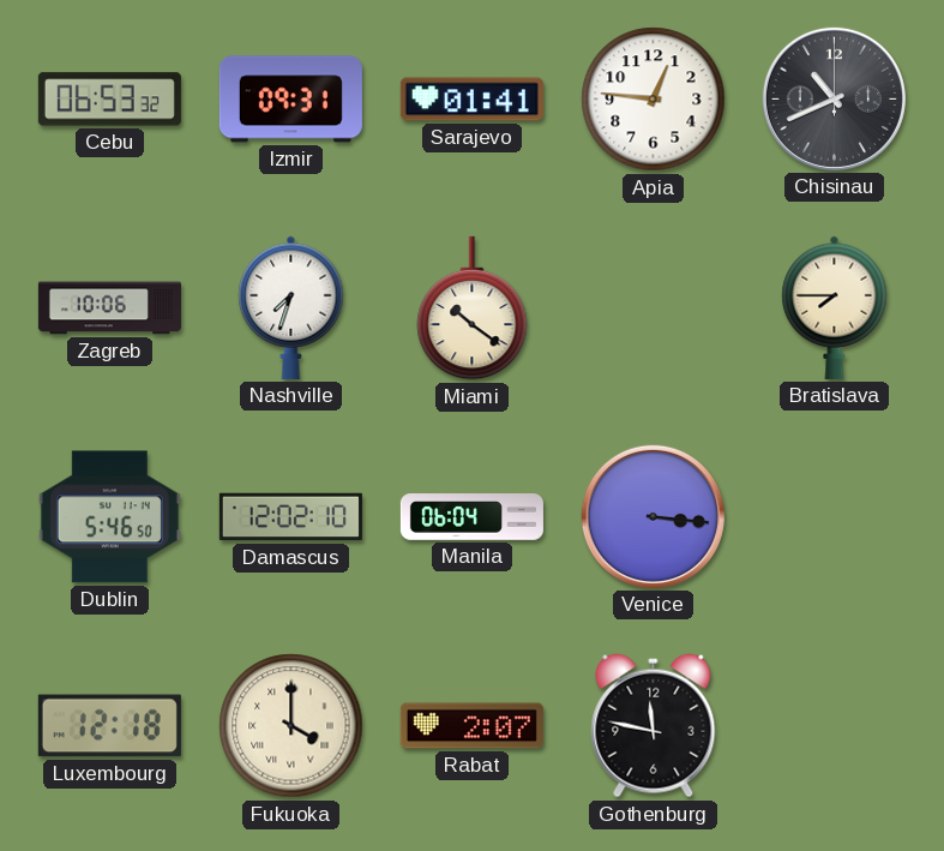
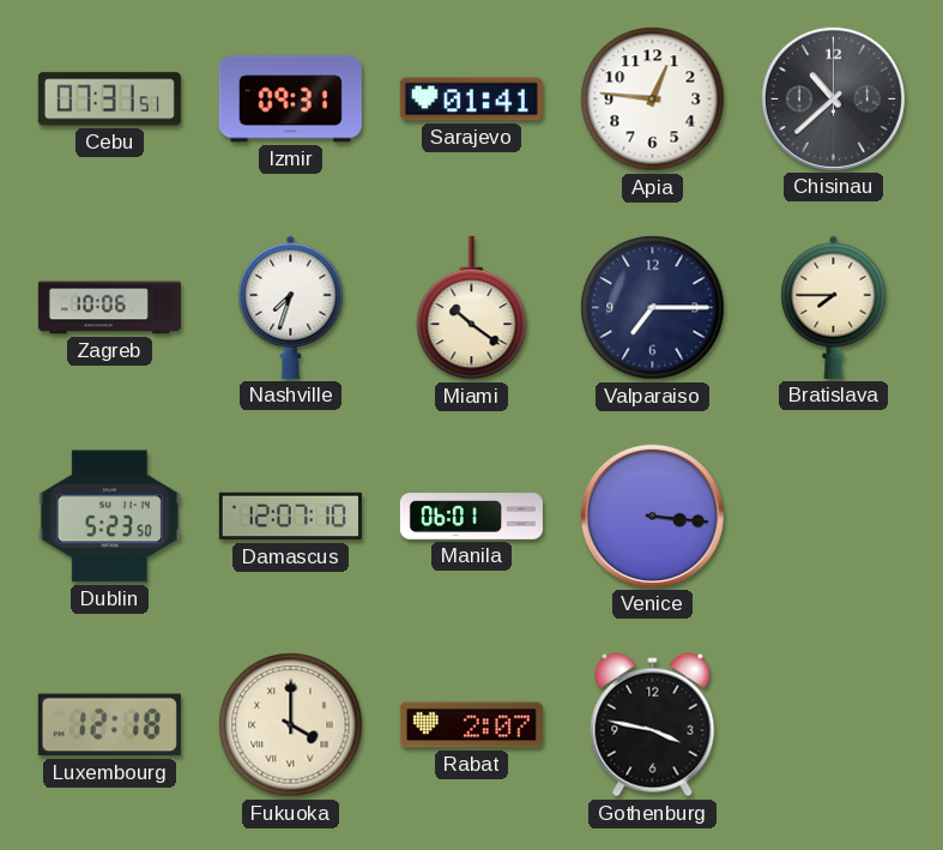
Cebu: 06:53 -> 07:31
Chisinau: 10:41 -> 10:38
Valparaiso: none -> 7:15
Dublin: 5:46 -> 5:23
Damascus: 12:02 -> 12:07
Manila: 06:04 -> 06:01
Gothenburg: 11:47 -> 3:47
